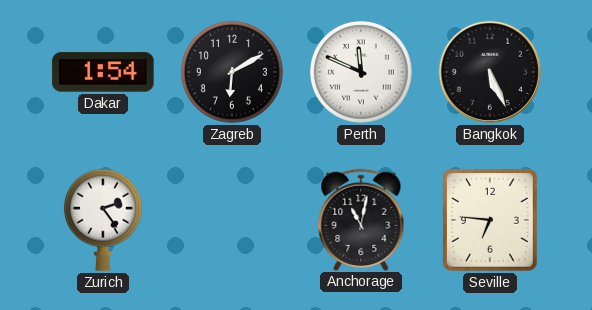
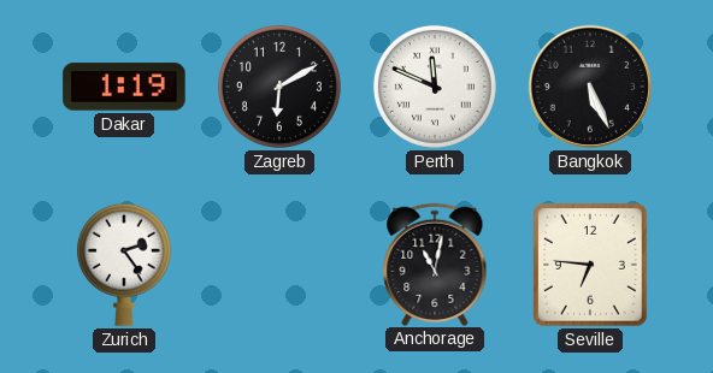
Dakar: 1:54 -> 1:19
